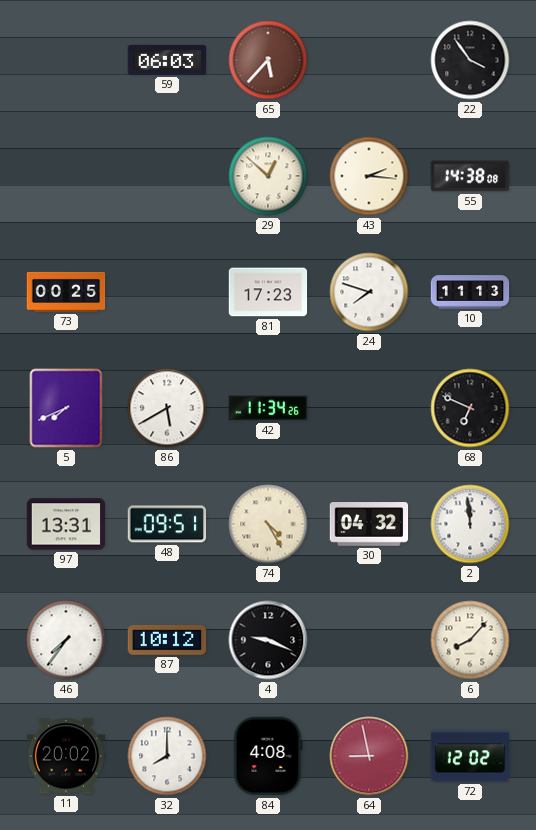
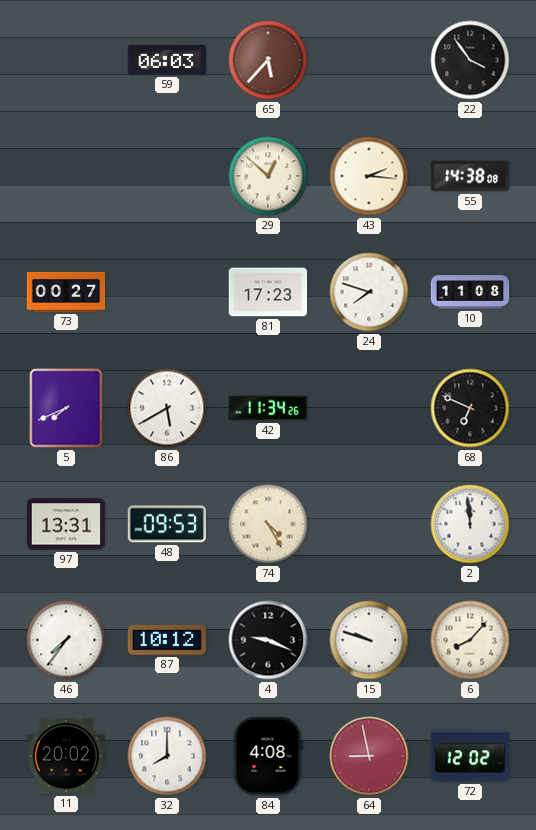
73: 00:25 -> 00:27
10: 11:13 -> 11:08
48: 09:51 -> 09:53
30: 04:32 -> none
15: none -> 9:48
